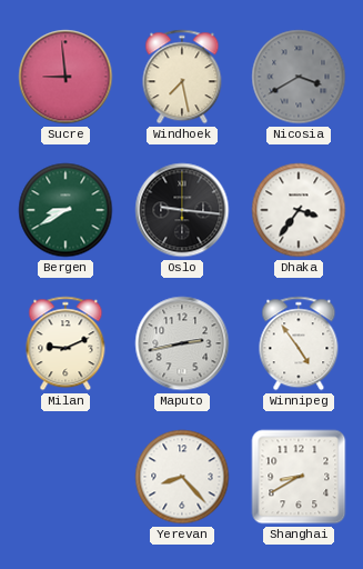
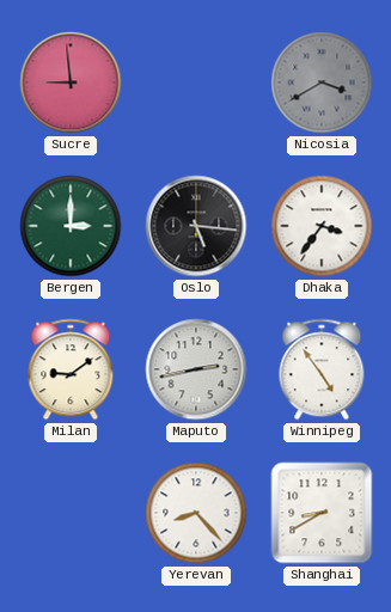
Windhoek: 7:28 -> none
Bergen: 8:40 -> 3:00
Oslo: 9:16 -> 5:16
Milan: 9:11 -> 9:09
